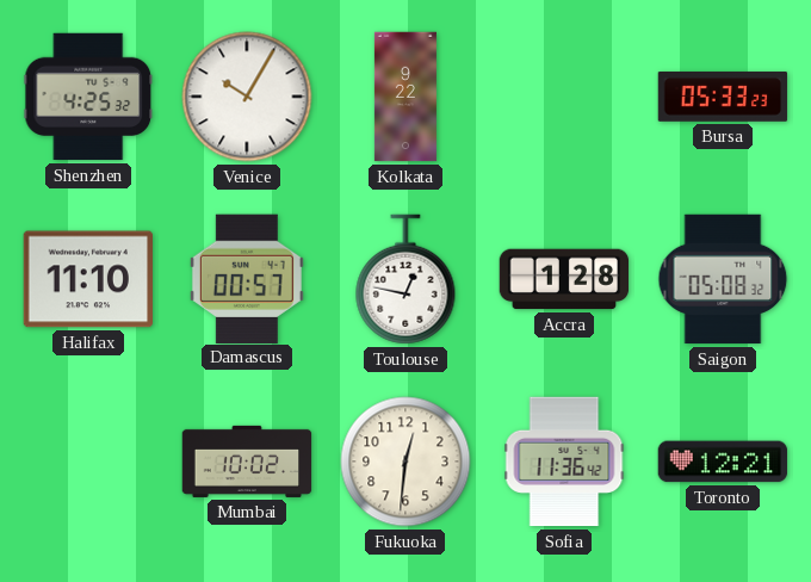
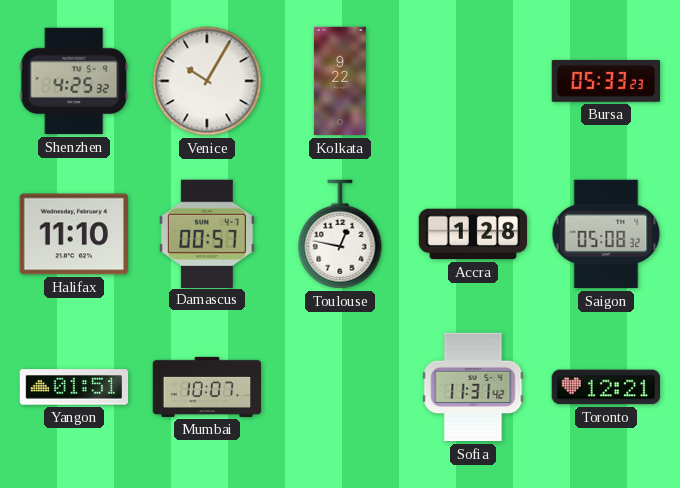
Yangon: none -> 01:51
Mumbai: 10:02 -> 10:07
Fukuoka: 12:31 -> none
Sofia: 11:36 -> 11:31
